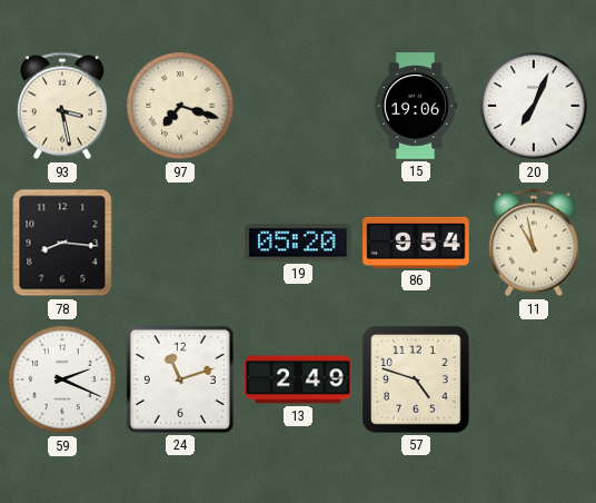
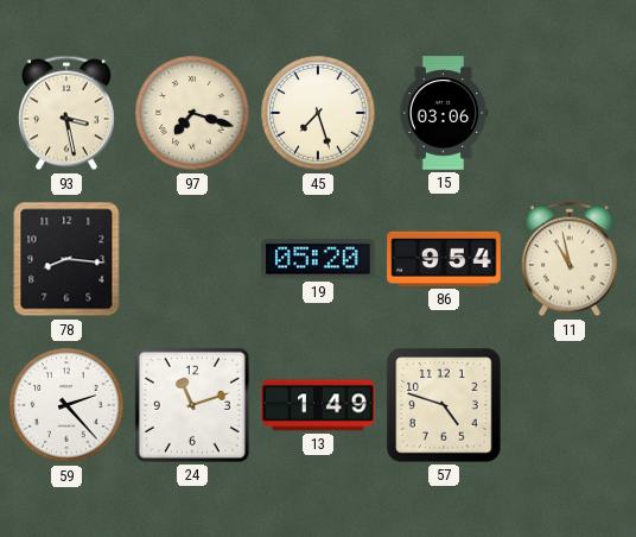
45: none -> 7:27
15: 19:06 -> 03:06
20: 7:04 -> none
59: 2:19 -> 2:23
13: 2:49 -> 1:49
